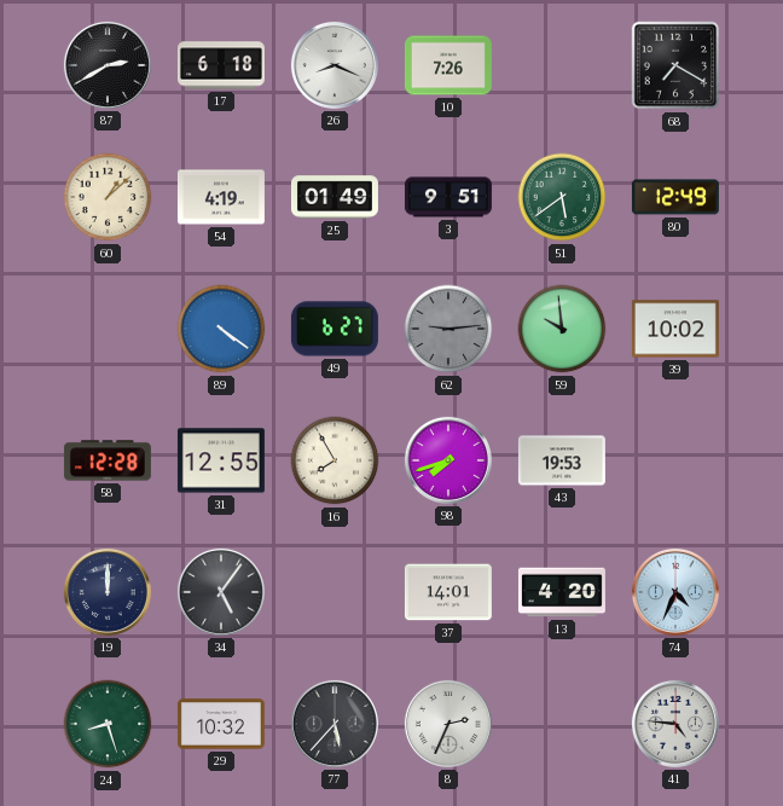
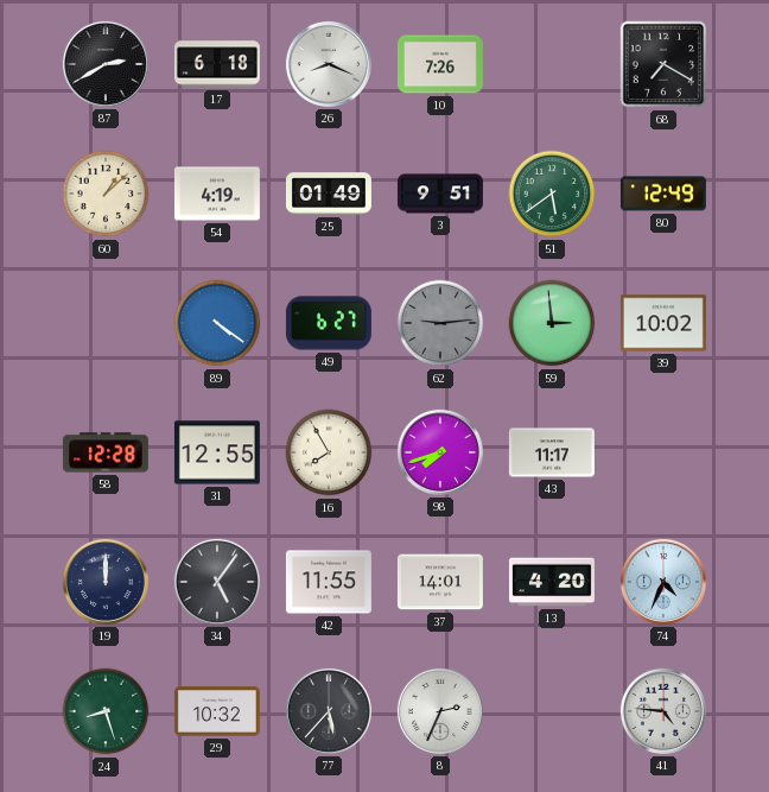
59: 9:59 -> 2:59
43: 19:53 -> 11:17
42: none -> 11:55
